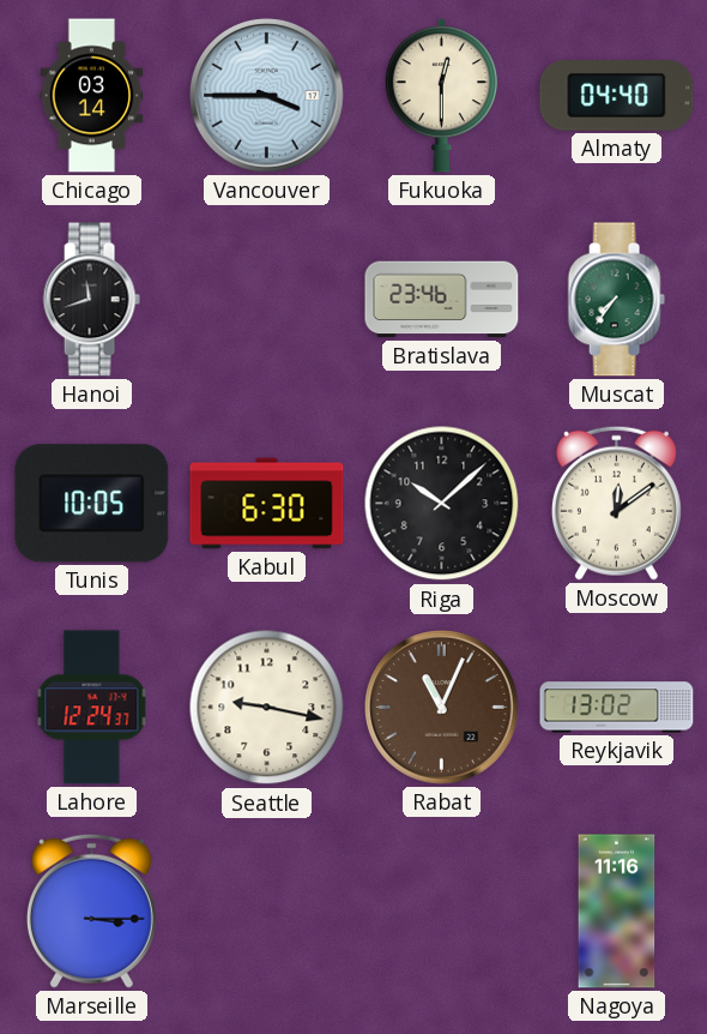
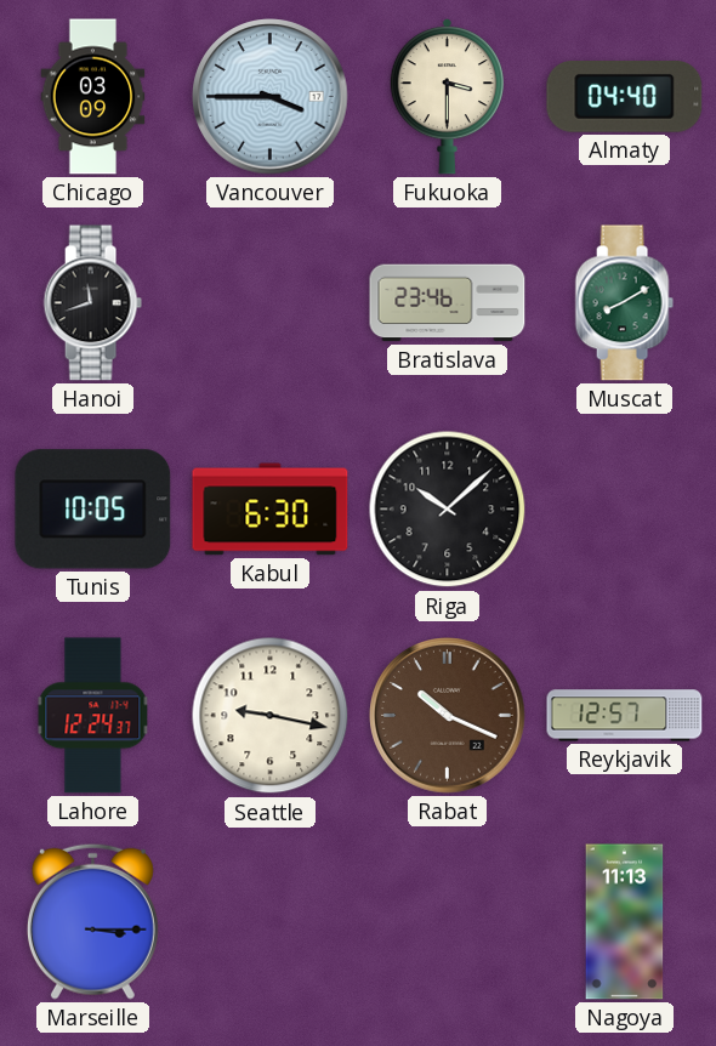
Chicago: 03:14 -> 03:09
Fukuoka: 12:30 -> 3:30
Muscat: 7:36 -> 8:10
Moscow: 12:09 -> none
Rabat: 11:04 -> 10:19
Reykjavik: 13:02 -> 12:57
Nagoya: 11:16 -> 11:13
